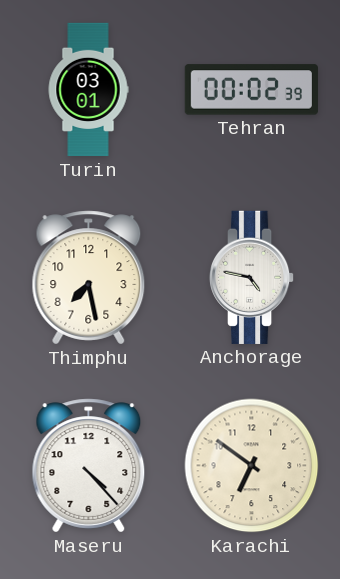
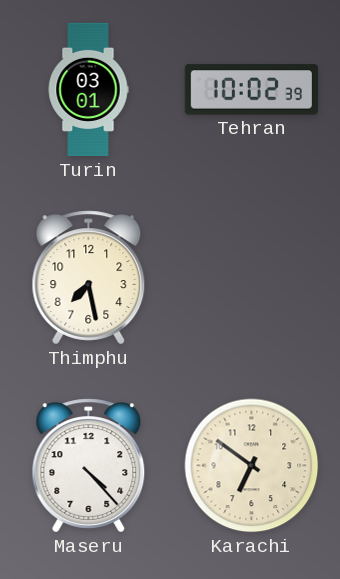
Tehran: 00:02 -> 10:02
Anchorage: 4:47 -> none
